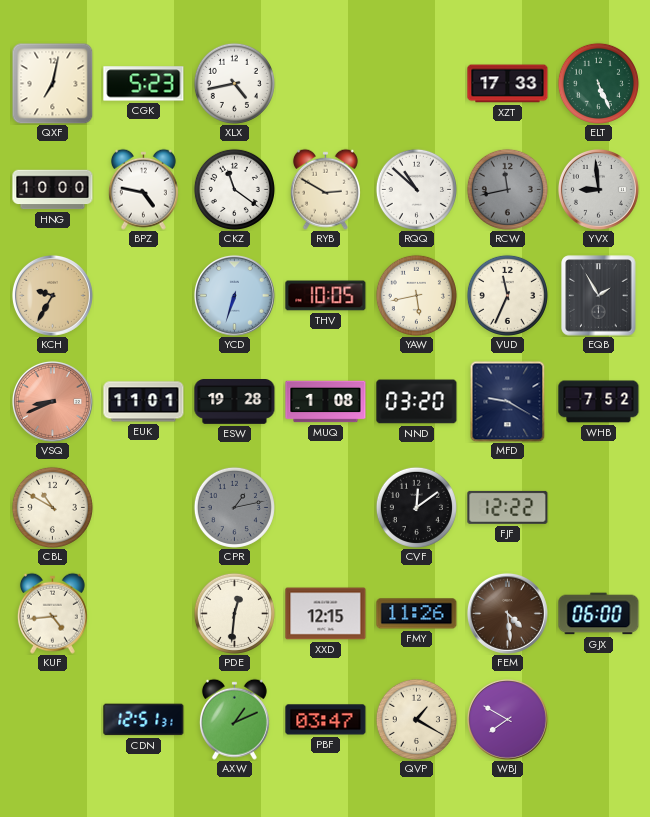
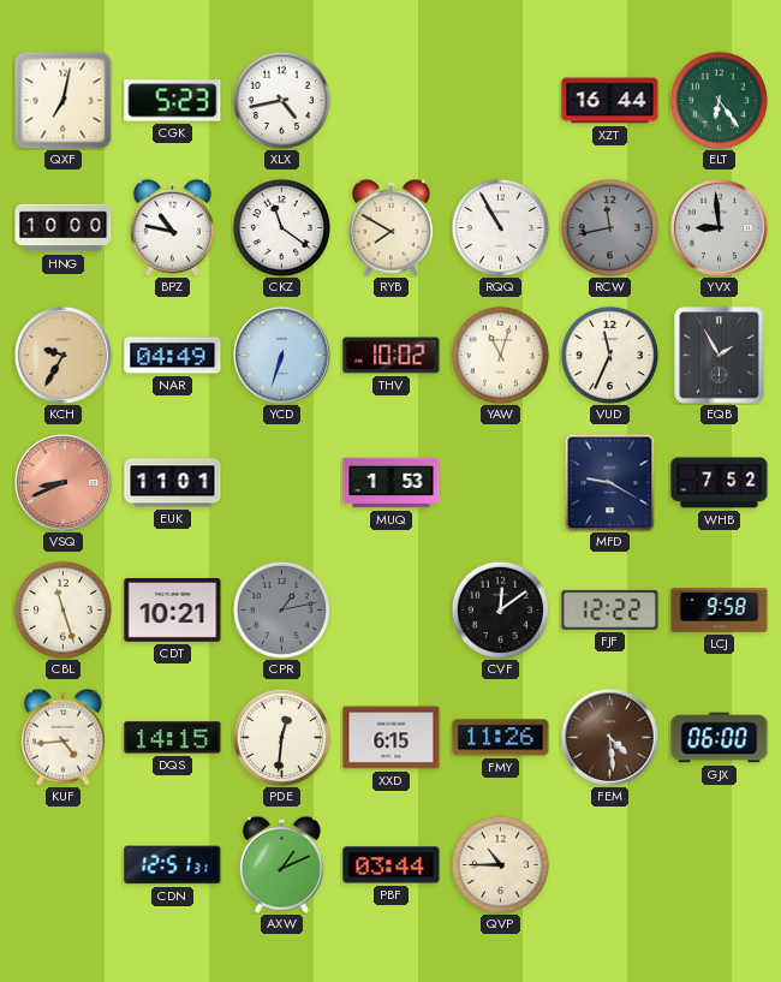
XZT: 17:33 -> 16:44
ELT: 5:26 -> 6:24
BPZ: 4:47 -> 10:47
RYB: 2:50 -> 7:50
RQQ: 10:52 -> 10:55
NAR: none -> 04:49
THV: 10:05 -> 10:02
YAW: 5:43 -> 11:03
ESW: 19:28 -> none
MUQ: 1:08 -> 1:53
NND: 03:20 -> none
CBL: 10:50 -> 11:27
CDT: none -> 10:21
LCJ: none -> 9:58
DQS: none -> 14:15
XXD: 12:15 -> 6:15
PBF: 03:47 -> 03:44
QVP: 1:20 -> 10:45
WBJ: 7:50 -> none
